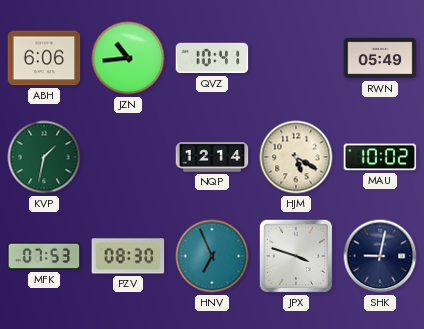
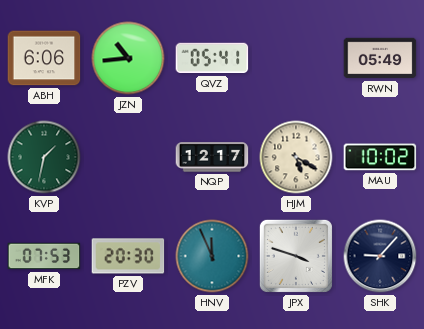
QVZ: 10:41 -> 05:41
NQP: 12:14 -> 12:17
PZV: 08:30 -> 20:30
HNV: 6:56 -> 11:56
SHK: 9:02 -> 9:07
